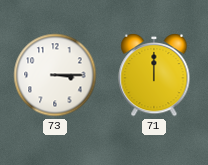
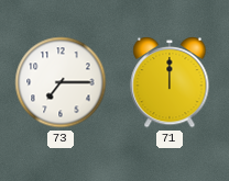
73: 3:15 -> 7:15
